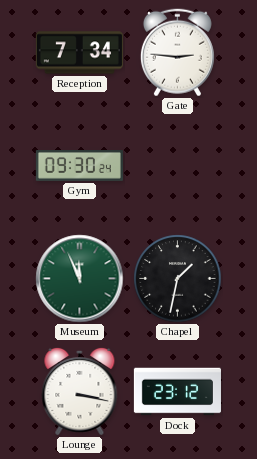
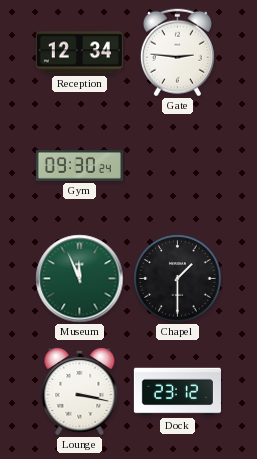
Reception: 7:34 -> 12:34
Chapel: 1:32 -> 1:30
